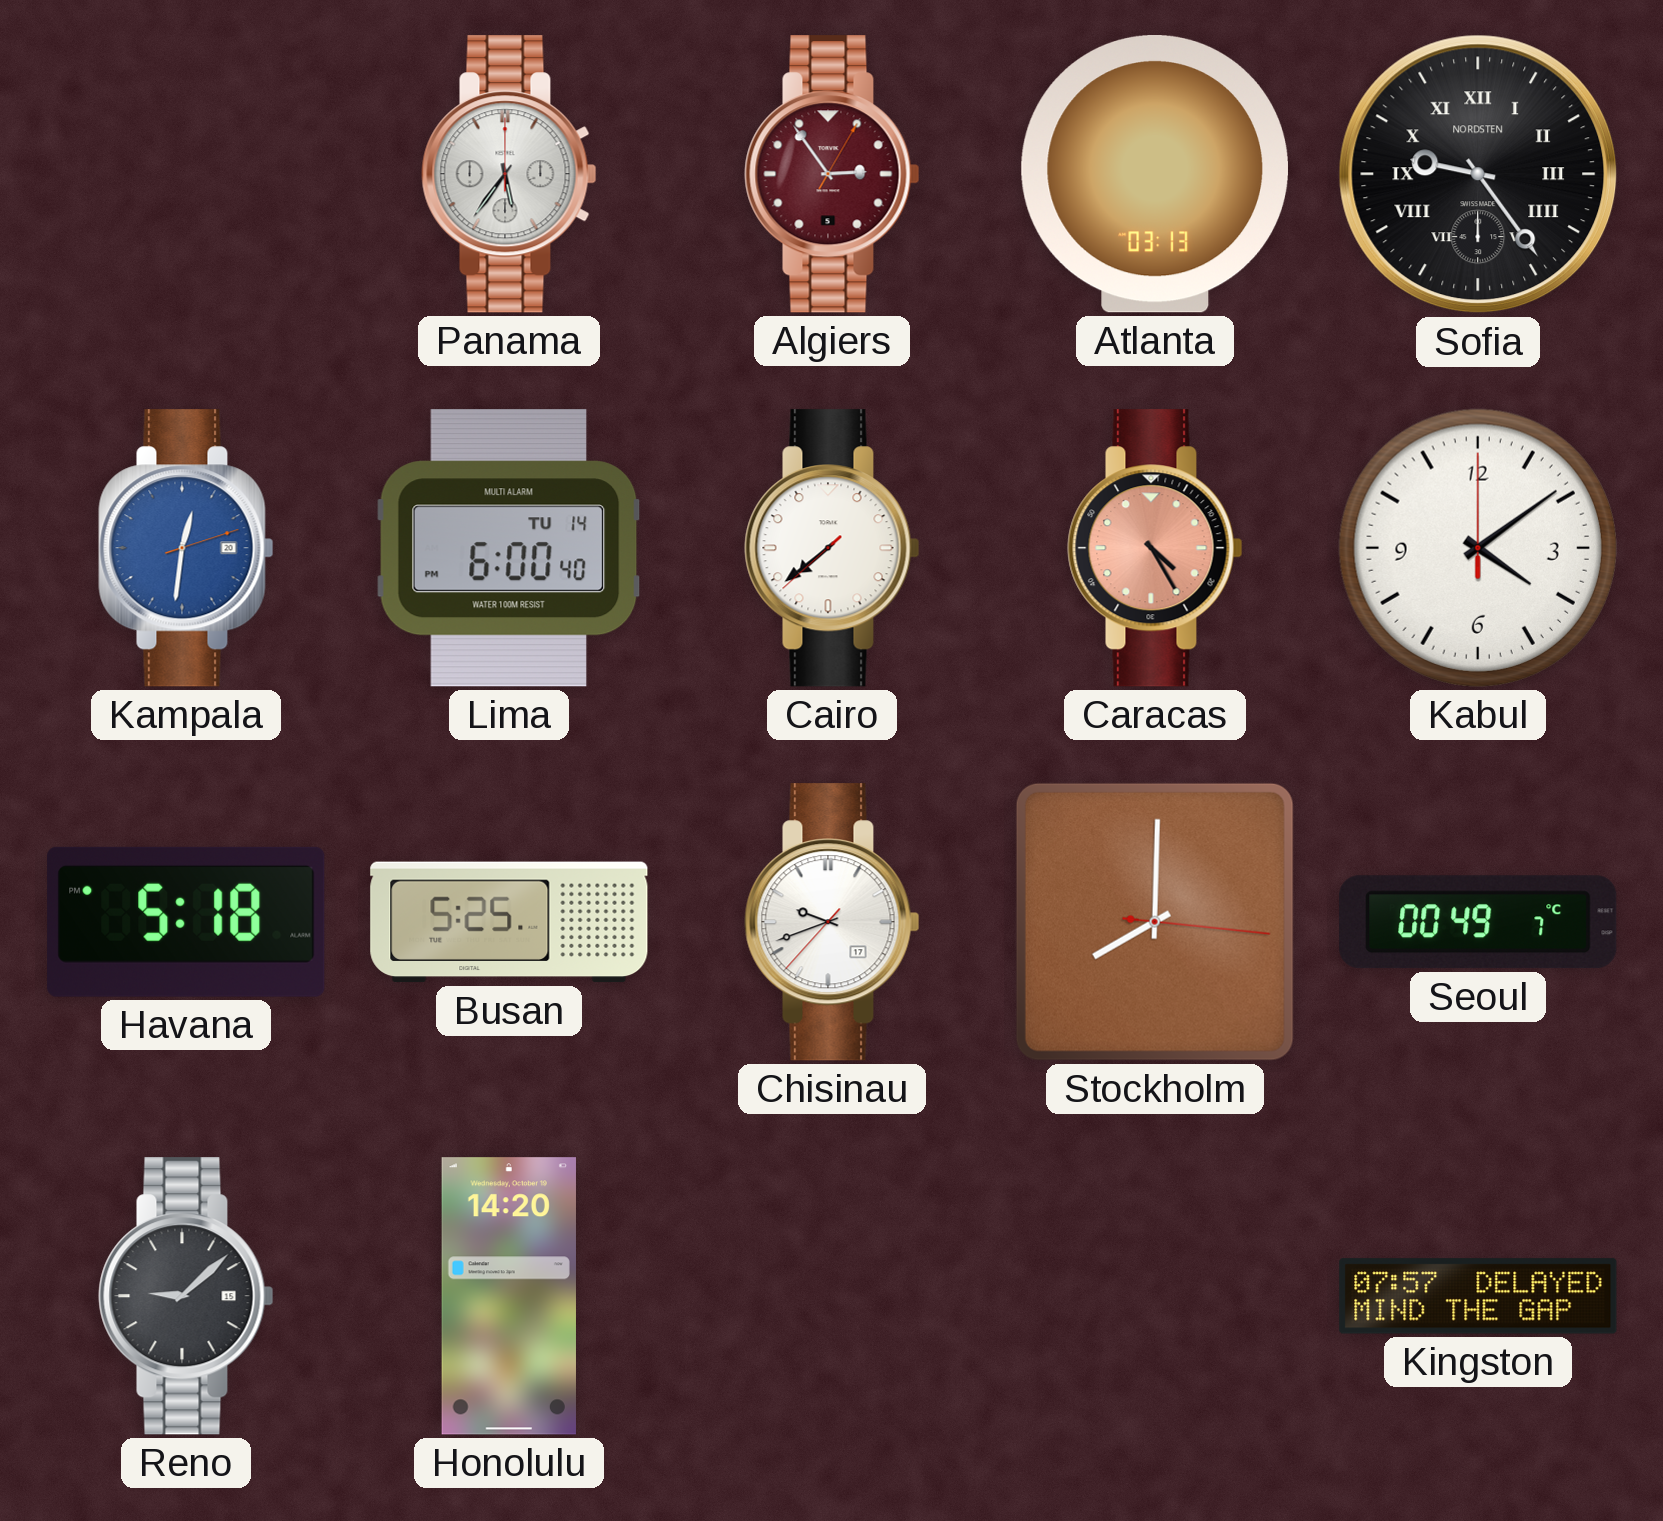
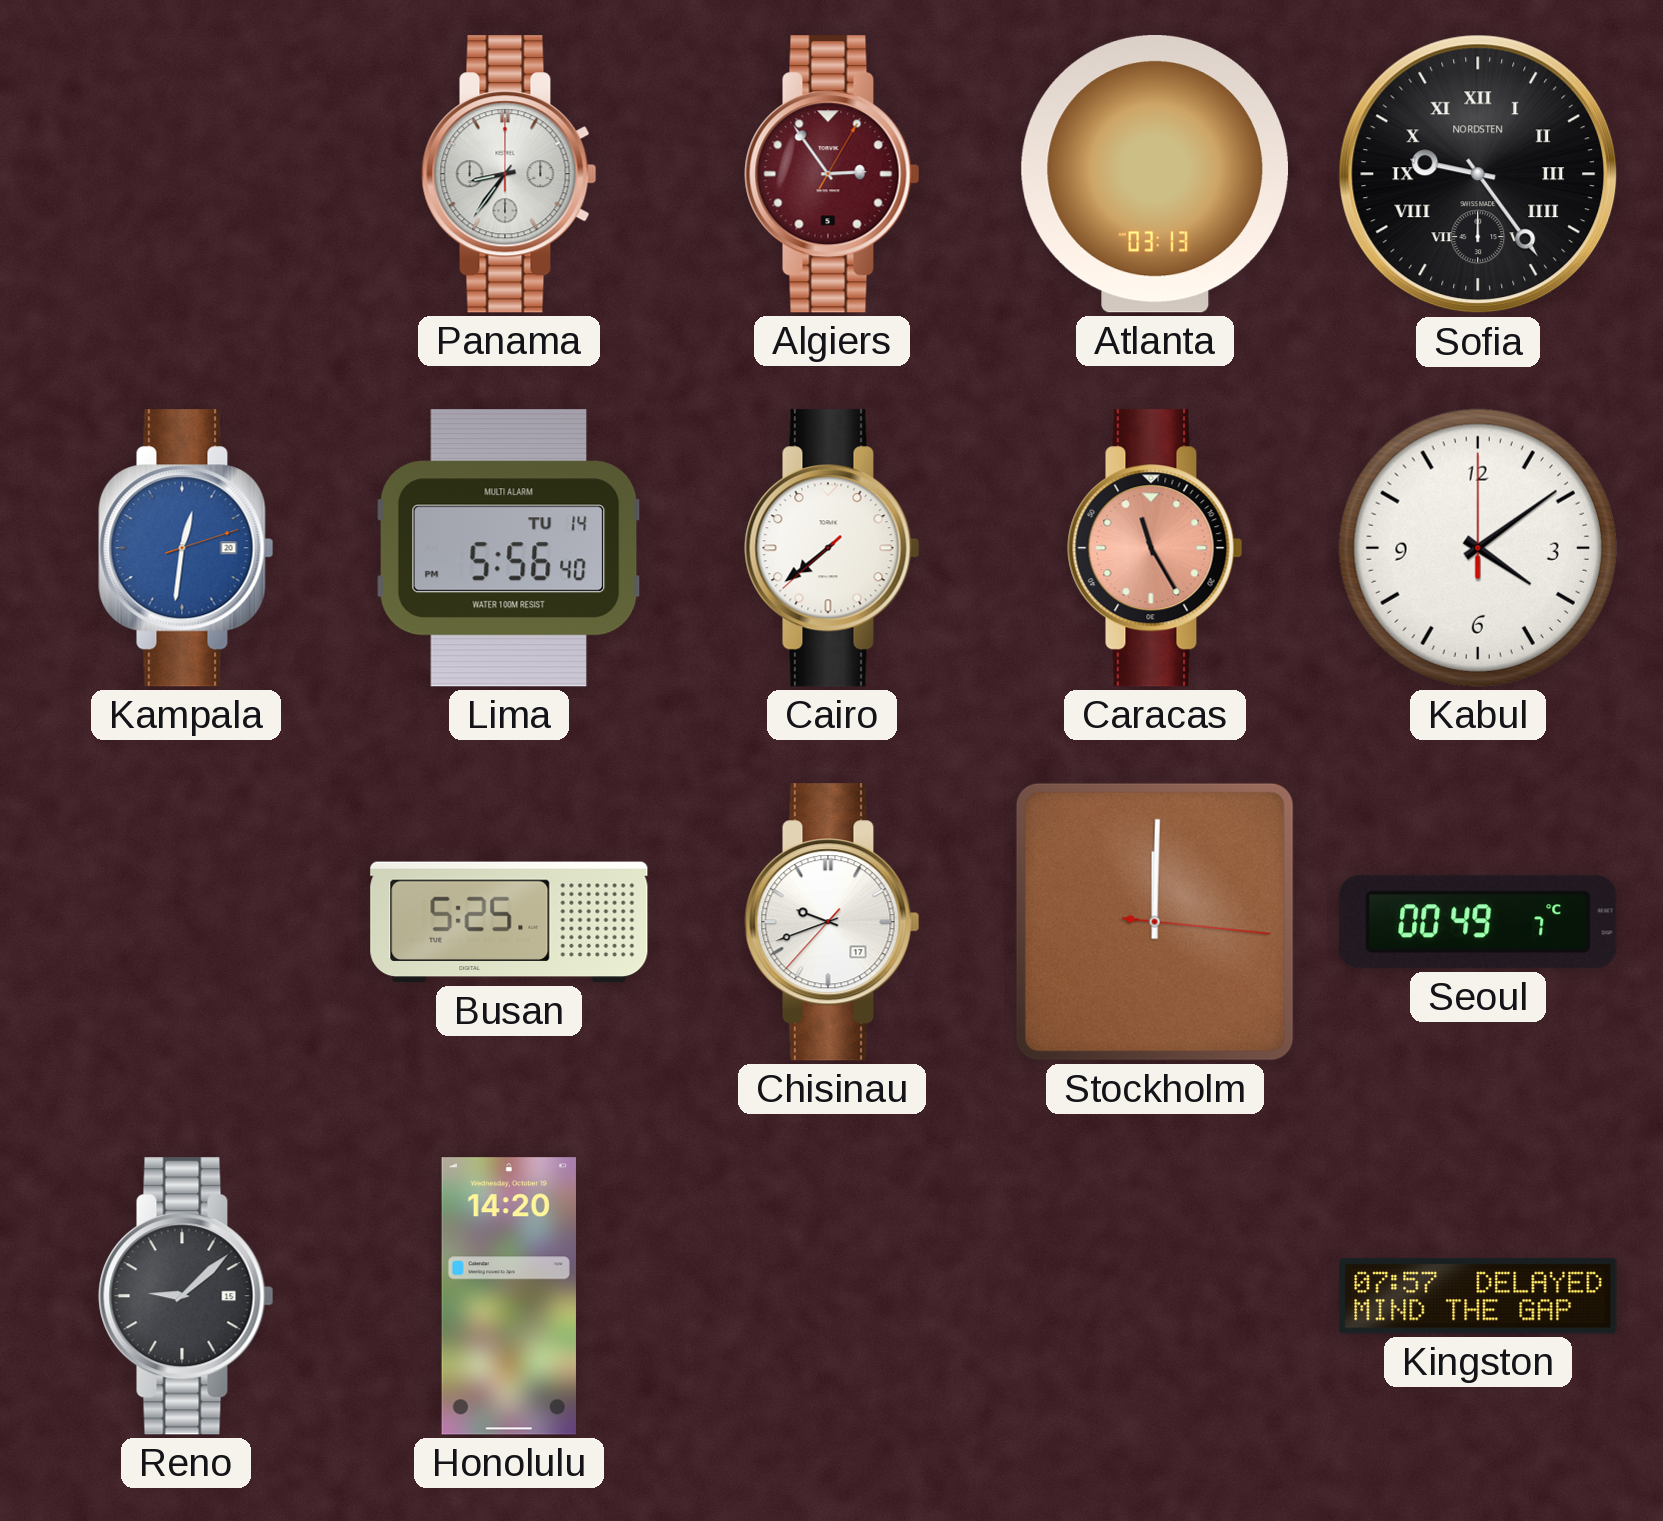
Panama: 5:36 -> 8:36
Lima: 6:00 -> 5:56
Caracas: 4:25 -> 11:25
Havana: 5:18 -> none
Stockholm: 8:00 -> 12:00
